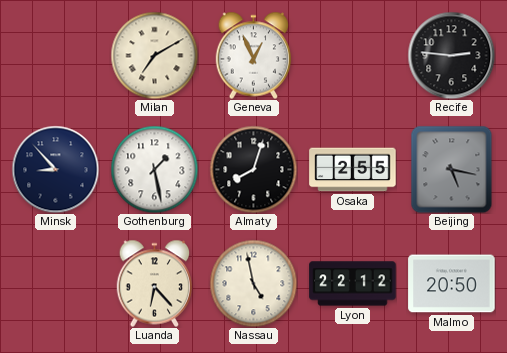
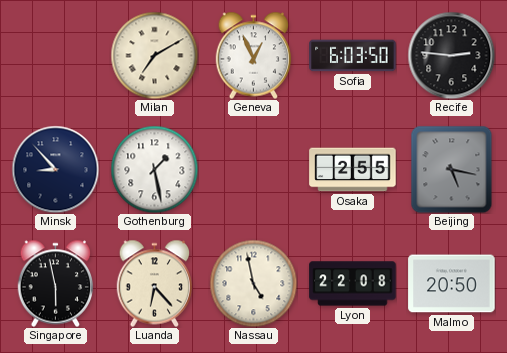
Sofia: none -> 6:03
Almaty: 8:03 -> none
Singapore: none -> 5:58
Lyon: 22:12 -> 22:08
